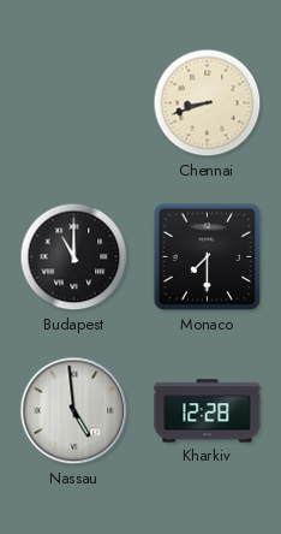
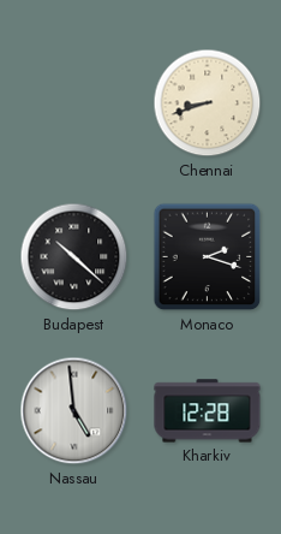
Budapest: 11:00 -> 10:22
Monaco: 7:30 -> 2:18
